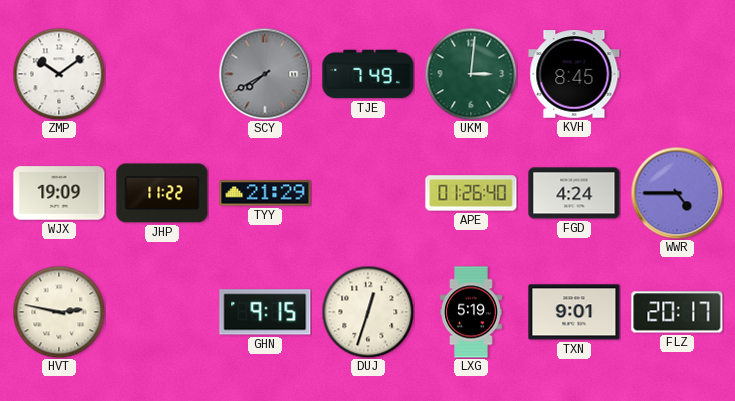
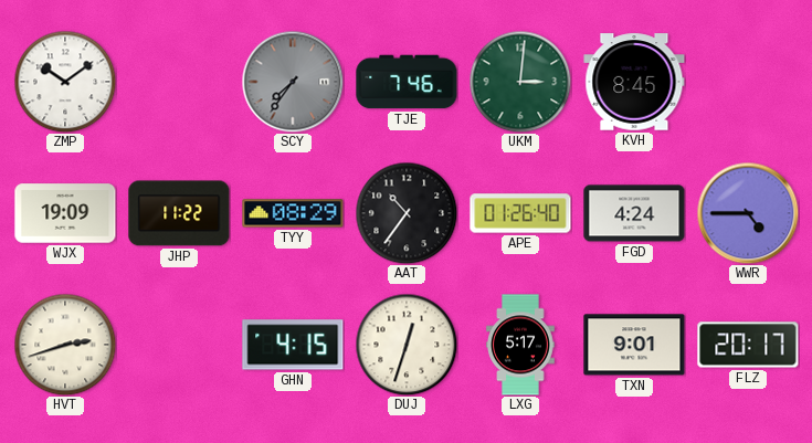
SCY: 7:40 -> 7:36
TJE: 7:49 -> 7:46
TYY: 21:29 -> 08:29
AAT: none -> 10:36
HVT: 2:47 -> 2:42
GHN: 9:15 -> 4:15
LXG: 5:19 -> 5:17
